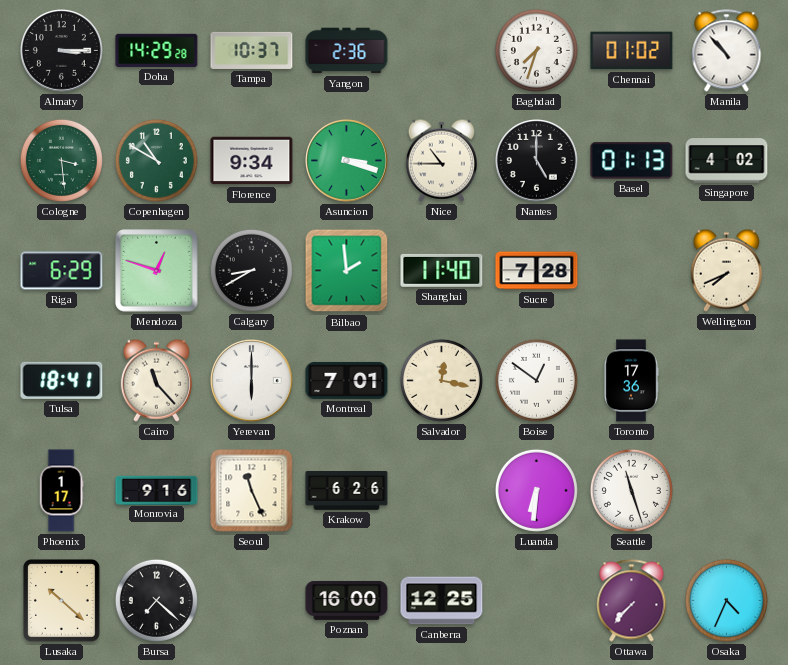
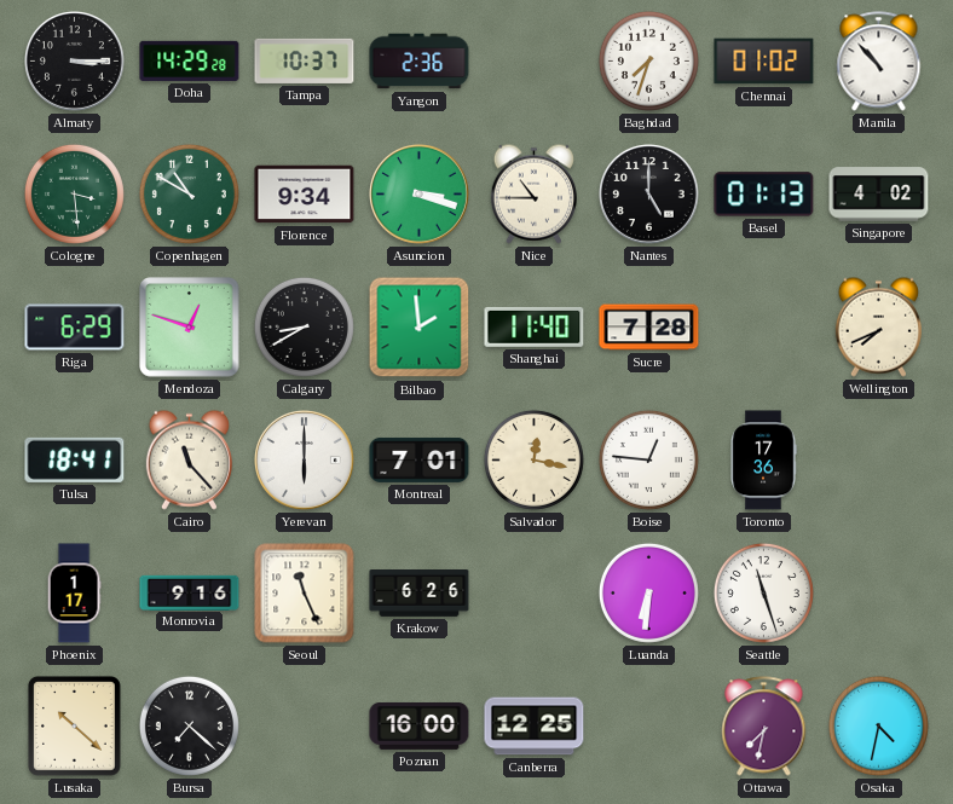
Boise: 12:51 -> 12:46
Ottawa: 7:37 -> 7:32
Osaka: 4:34 -> 4:32
